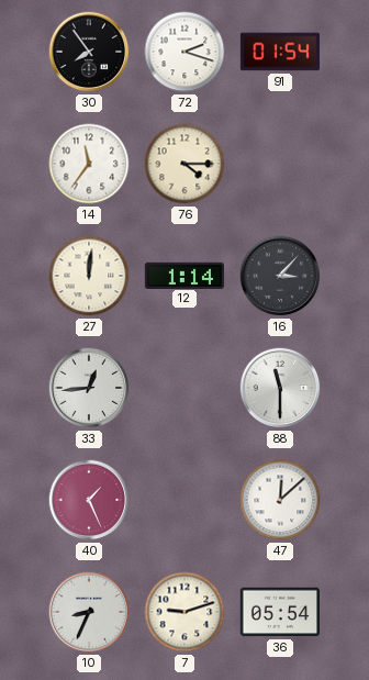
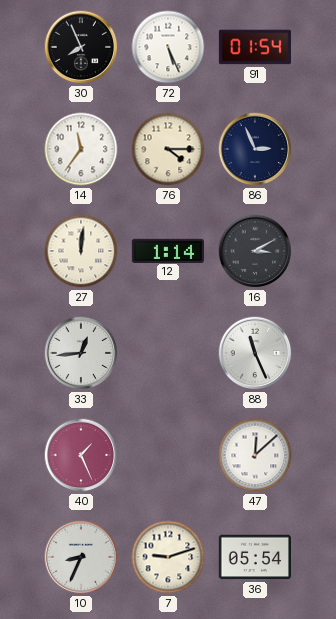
30: 7:54 -> 7:56
72: 2:18 -> 5:26
86: none -> 2:56
16: 3:07 -> 3:10
88: 11:30 -> 11:26
